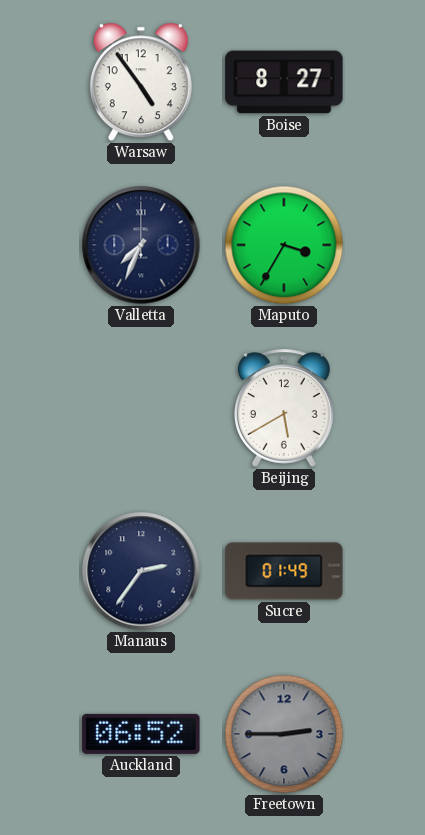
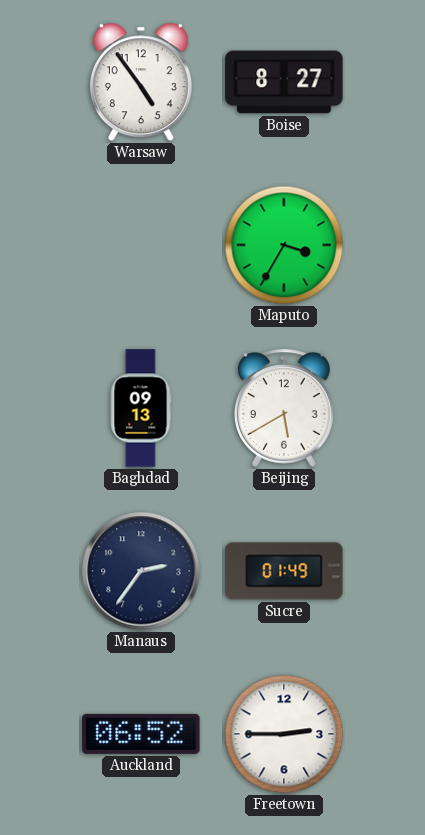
Valletta: 7:34 -> none
Baghdad: none -> 09:13
Freetown dial: grey -> white
